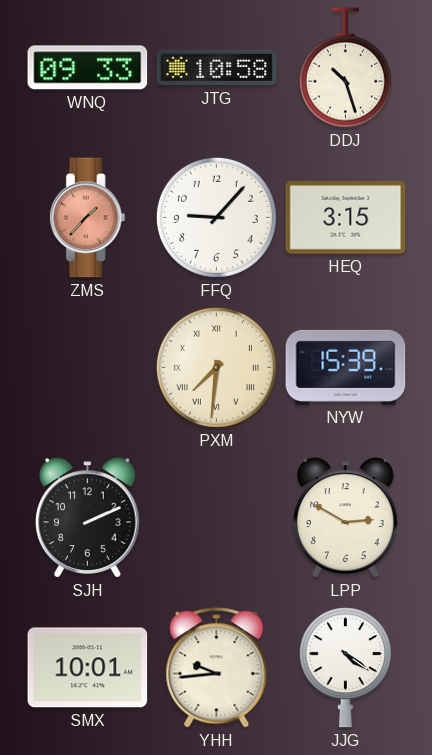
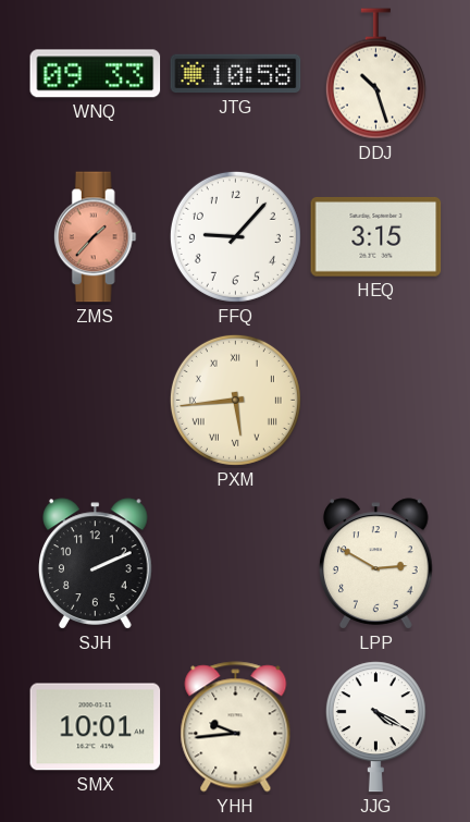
PXM: 7:31 -> 5:44
NYW: 15:39 -> none
JJG: 4:21 -> 4:20
